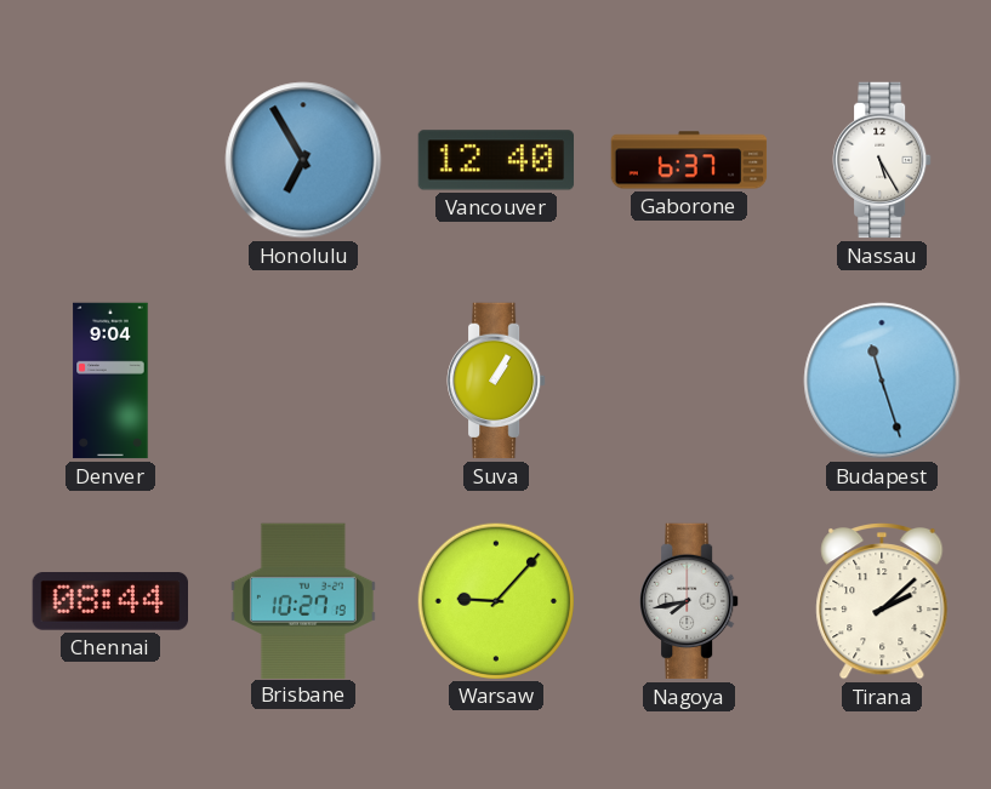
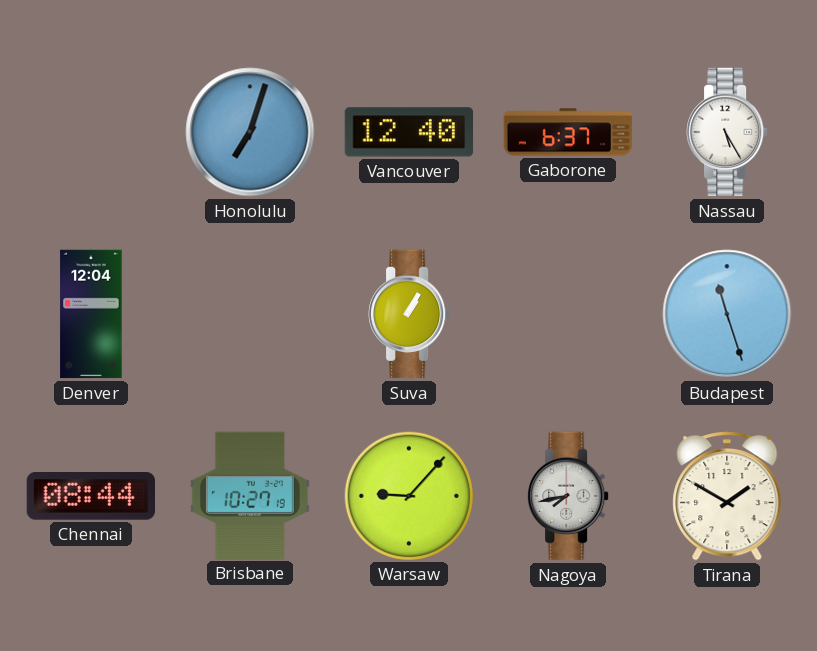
Honolulu: 6:55 -> 7:03
Denver: 9:04 -> 12:04
Tirana: 2:08 -> 1:50
